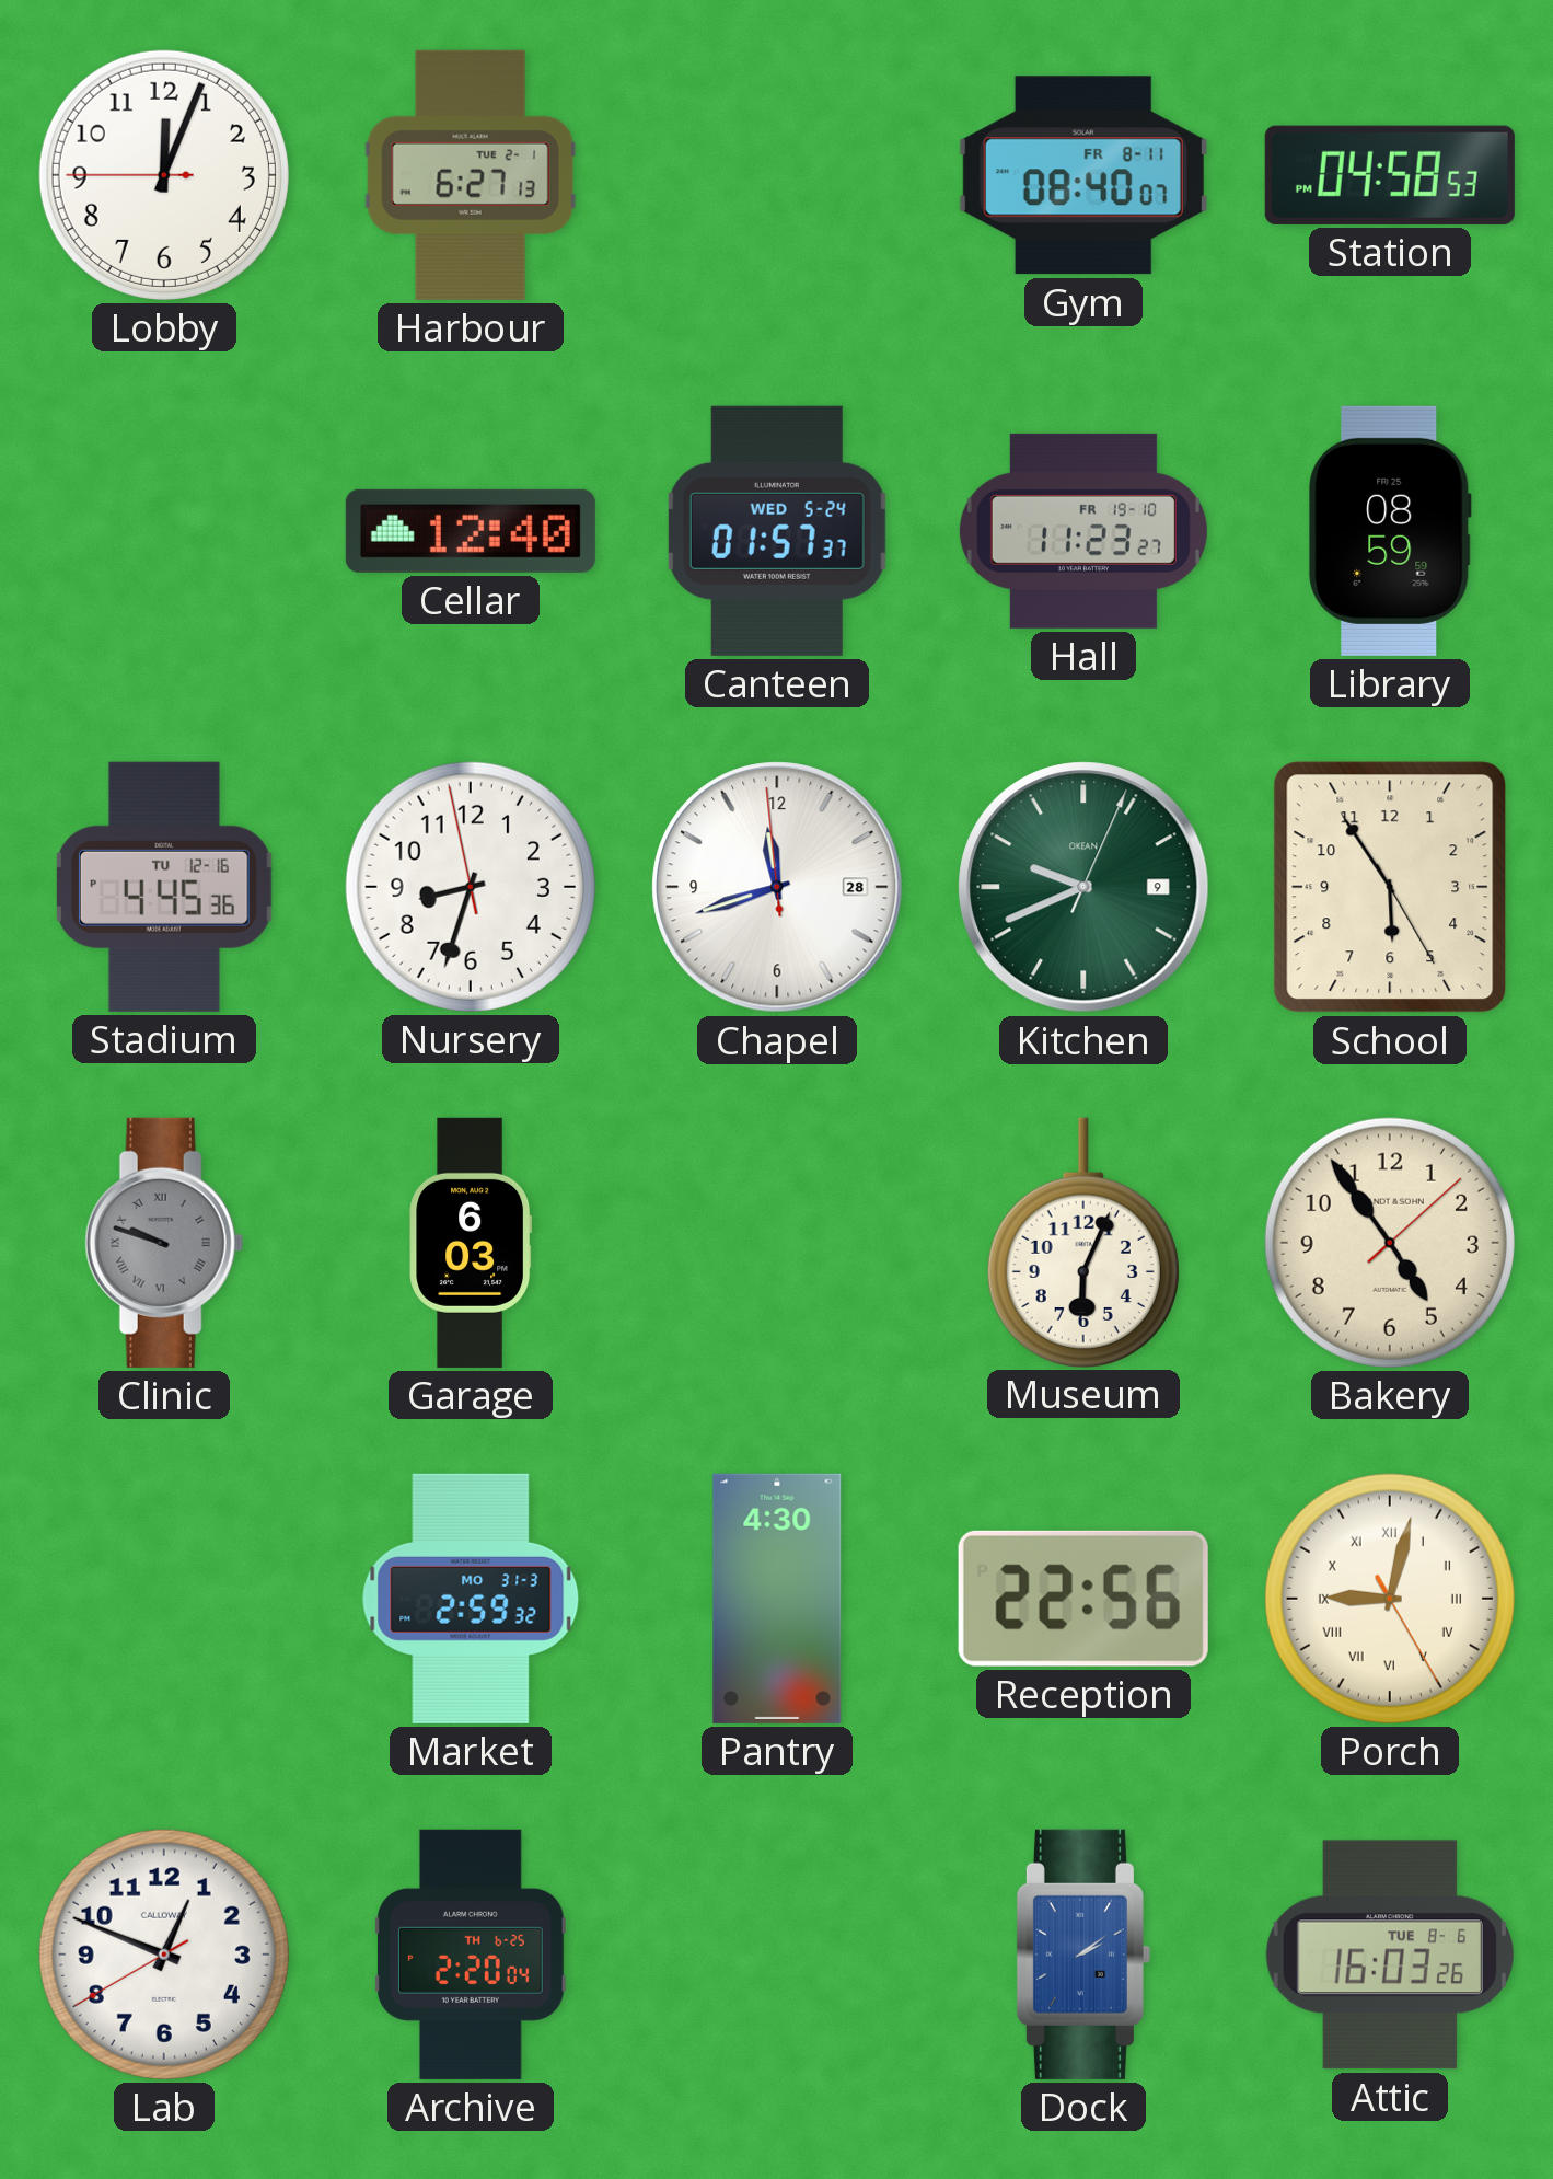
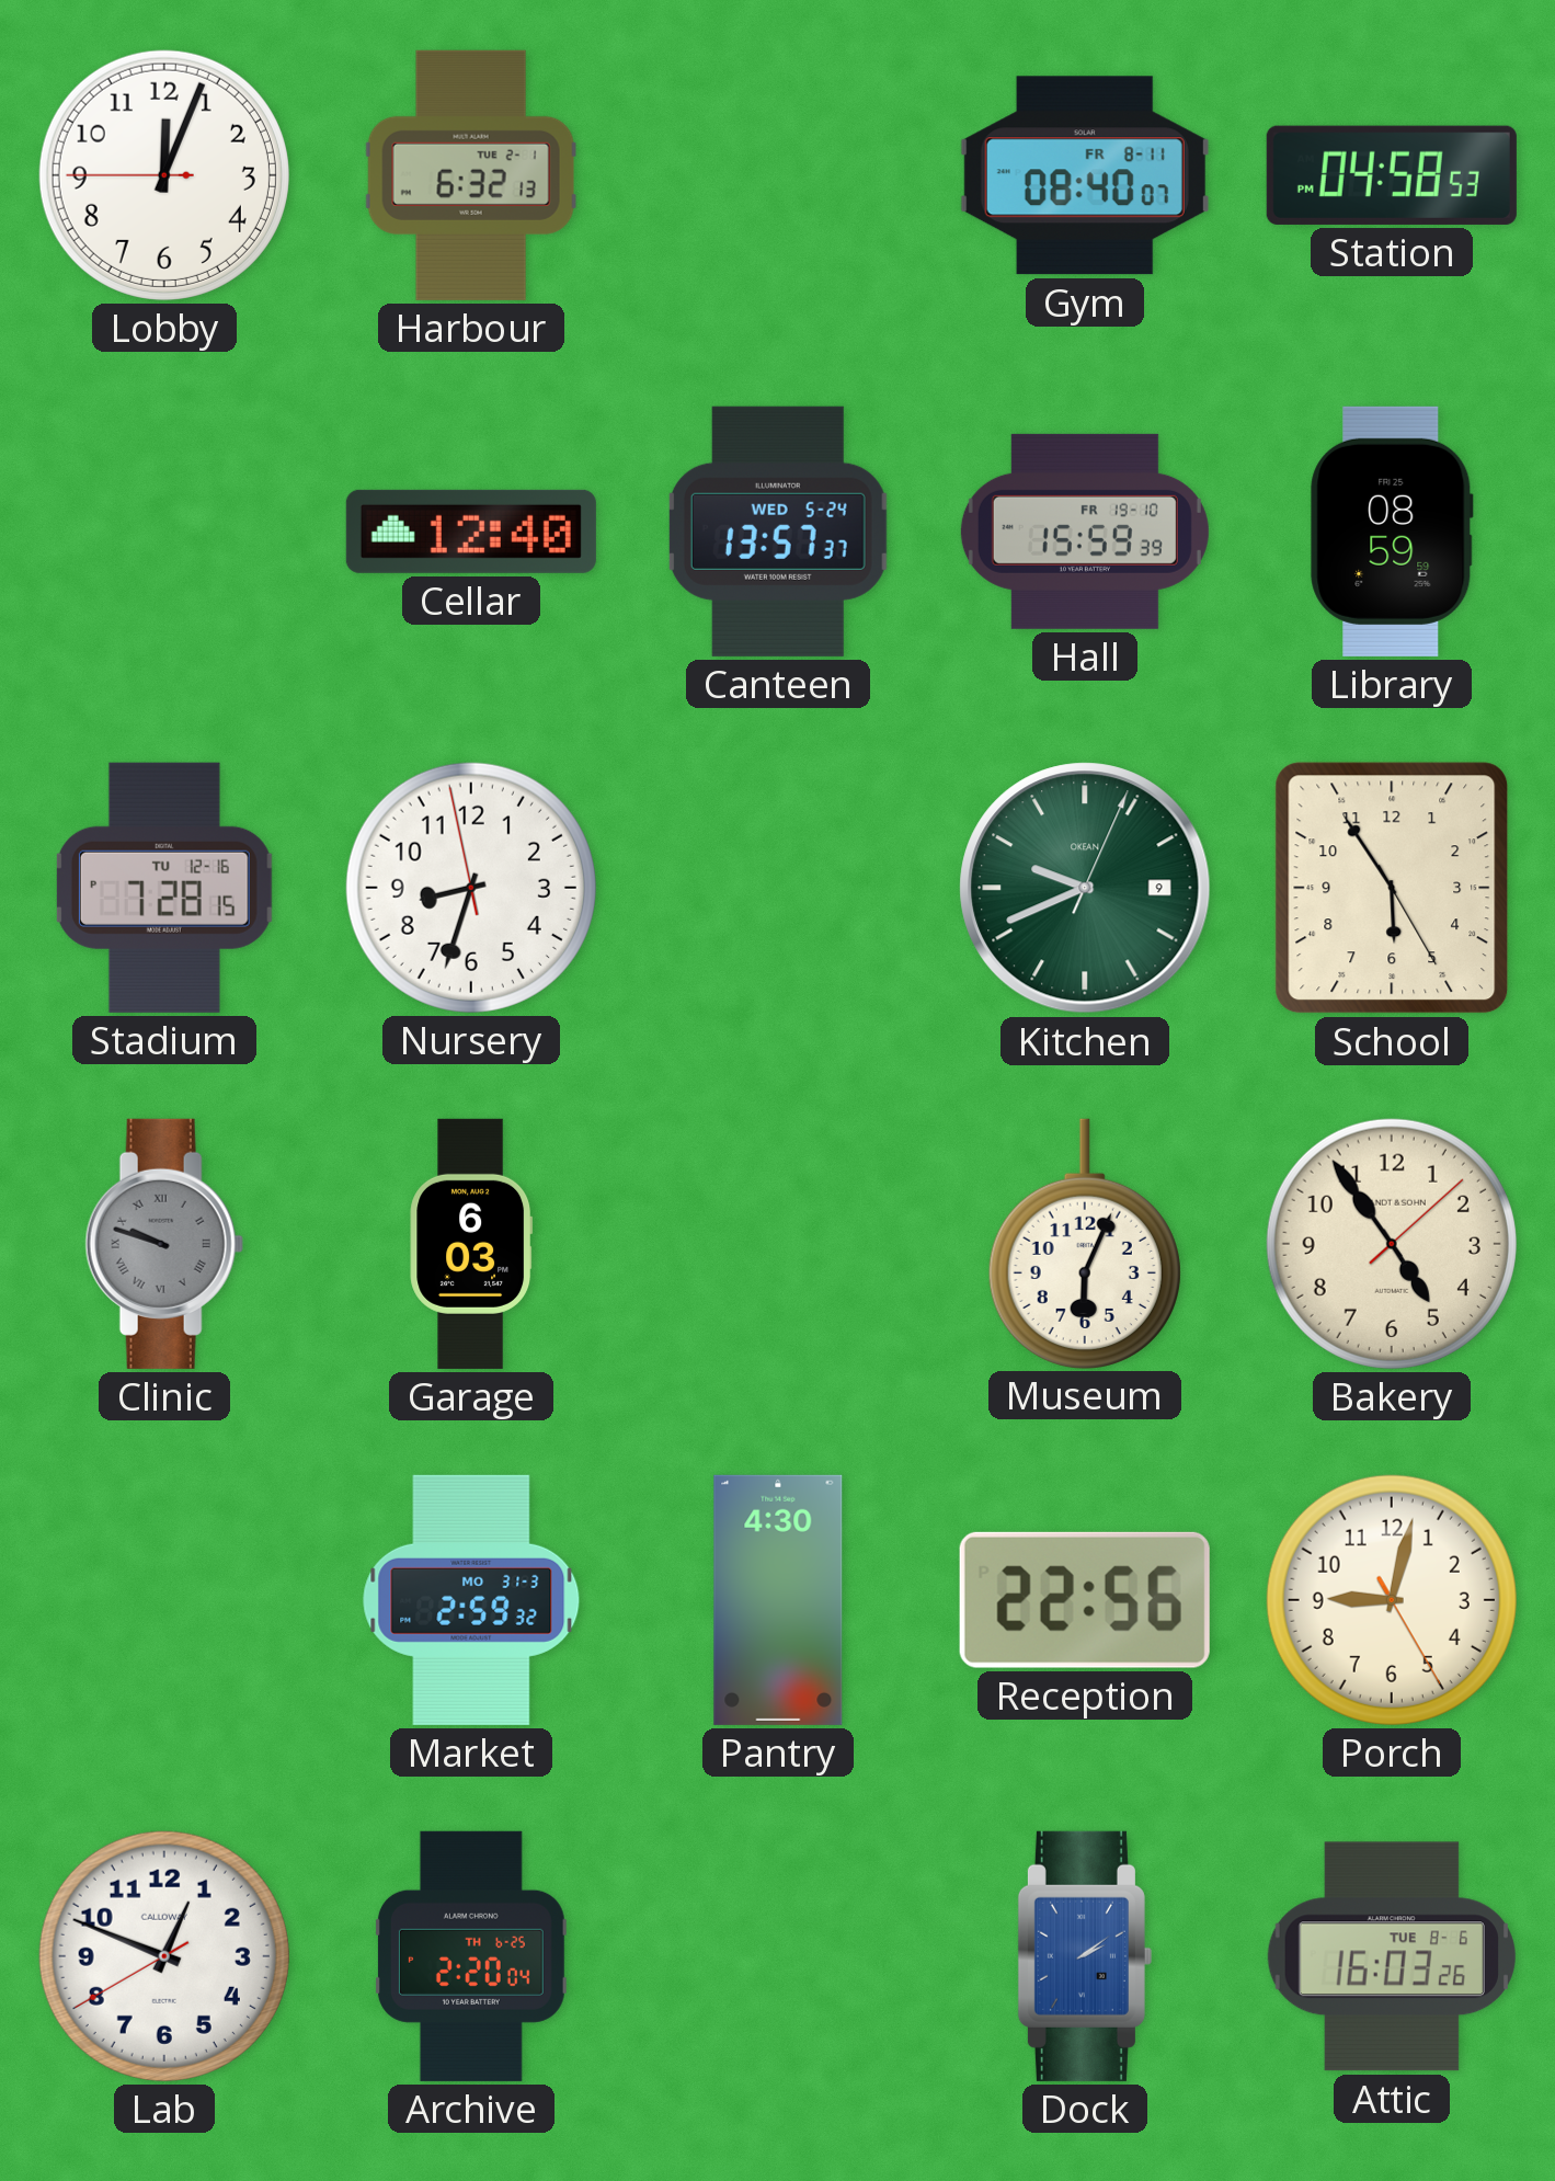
Harbour: 6:27 -> 6:32
Canteen: 01:57 -> 13:57
Hall: 11:23 -> 15:59
Stadium: 4:45 -> 7:28
Chapel: 11:41 -> none
Porch numerals: Roman -> Arabic
